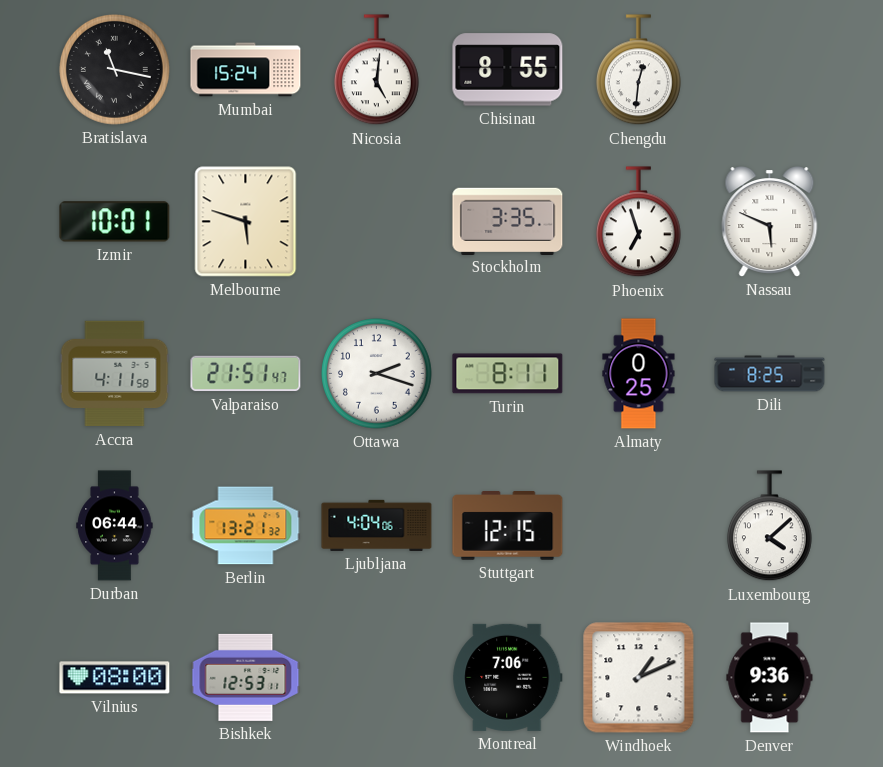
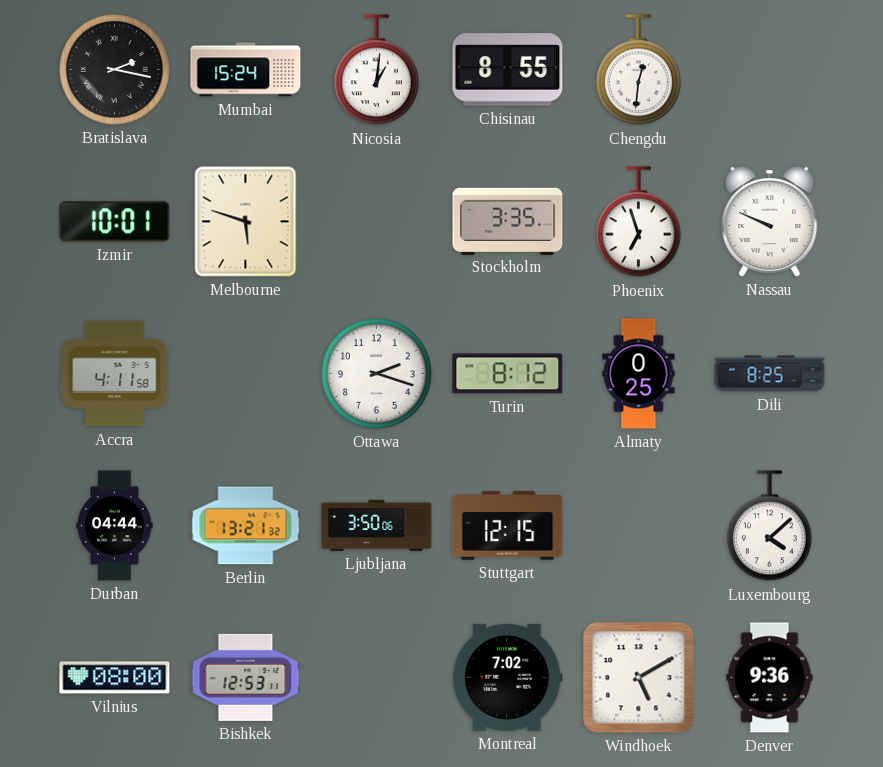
Bratislava: 11:17 -> 2:17
Nicosia: 5:01 -> 1:01
Nassau: 5:49 -> 9:49
Valparaiso: 21:51 -> none
Turin: 8:11 -> 8:12
Durban: 06:44 -> 04:44
Ljubljana: 4:04 -> 3:50
Montreal: 7:06 -> 7:02
Windhoek: 1:11 -> 5:10
